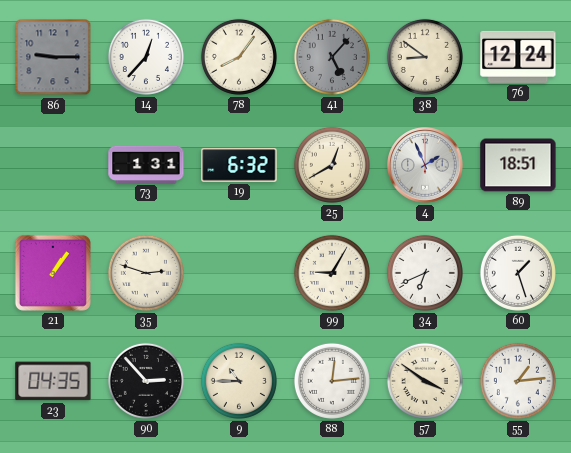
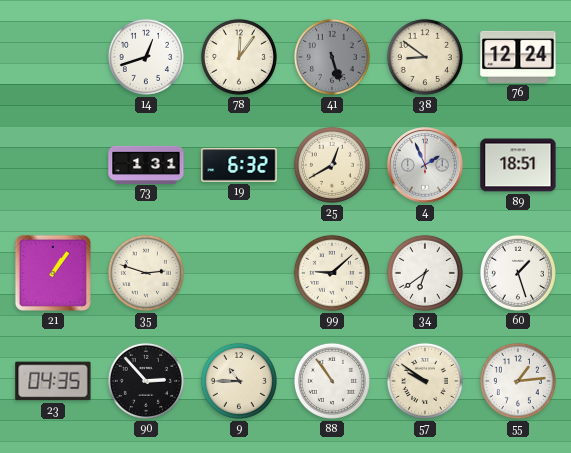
86: 9:15 -> none
14: 12:37 -> 12:42
78: 8:06 -> 12:06
41: 5:07 -> 5:27
99: 9:05 -> 9:08
34: 6:41 -> 6:39
88: 12:14 -> 10:54
57: 3:51 -> 9:51
